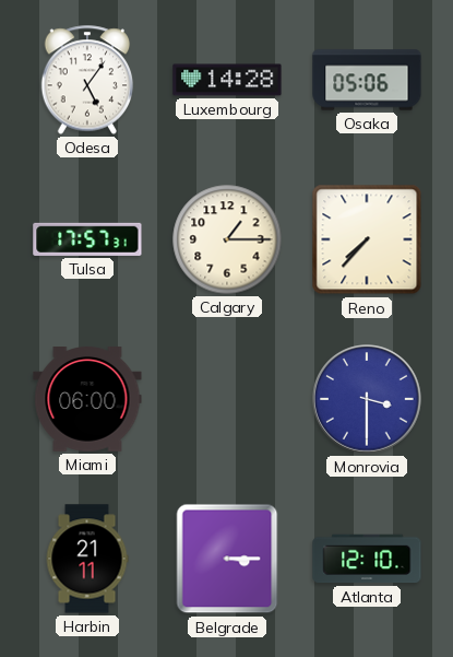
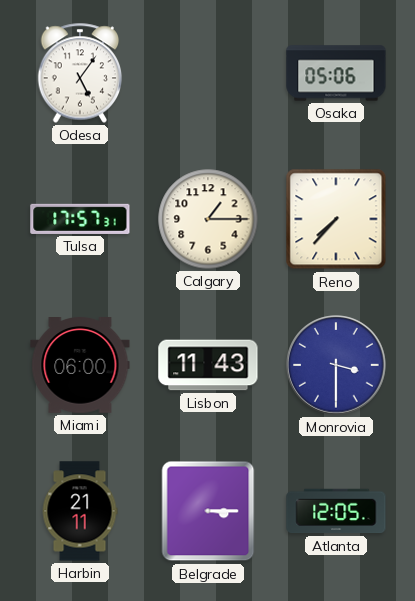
Luxembourg: 14:28 -> none
Lisbon: none -> 11:43
Atlanta: 12:10 -> 12:05
